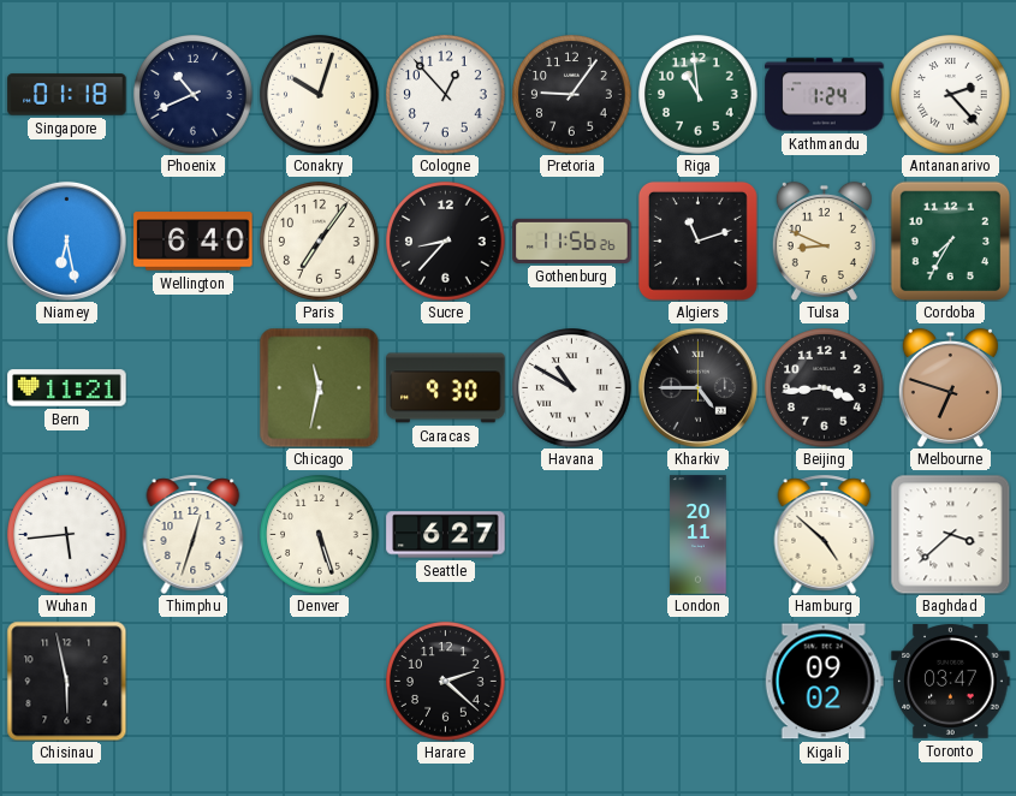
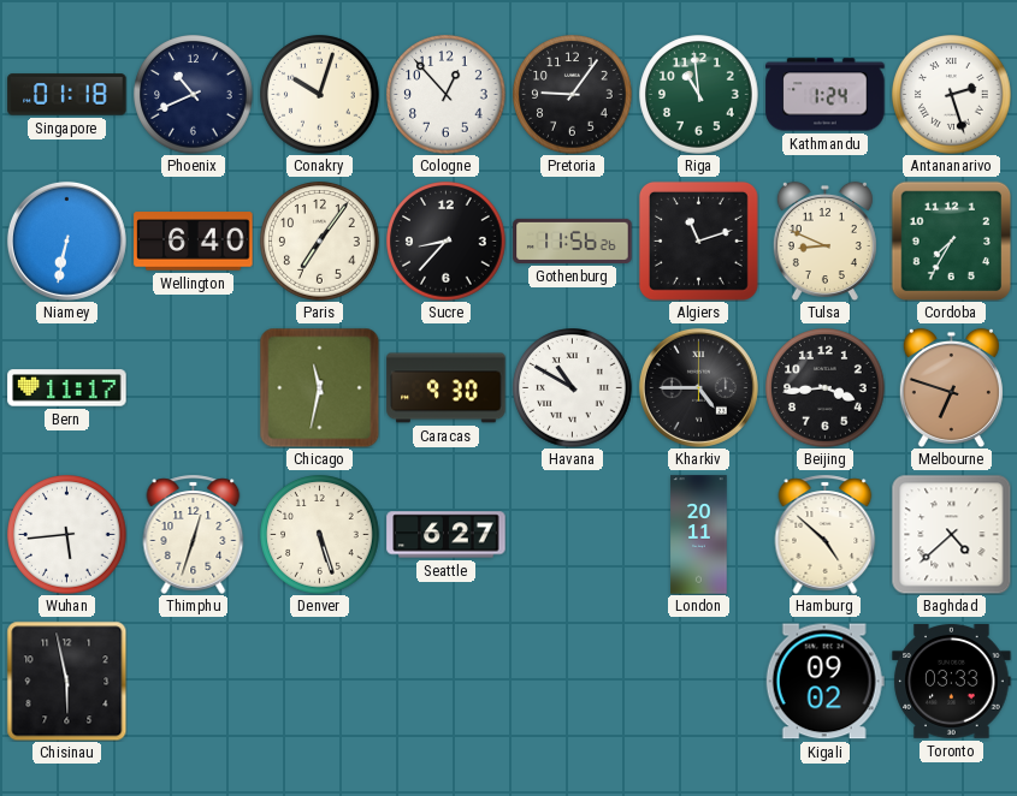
Antananarivo: 2:23 -> 2:27
Niamey: 6:28 -> 6:32
Bern: 11:21 -> 11:17
Baghdad: 3:38 -> 4:38
Harare: 2:22 -> none
Toronto: 03:47 -> 03:33
